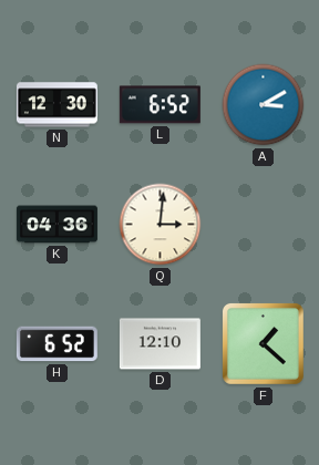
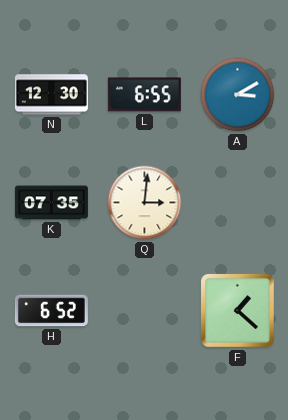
L: 6:52 -> 6:55
K: 04:36 -> 07:35
D: 12:10 -> none
